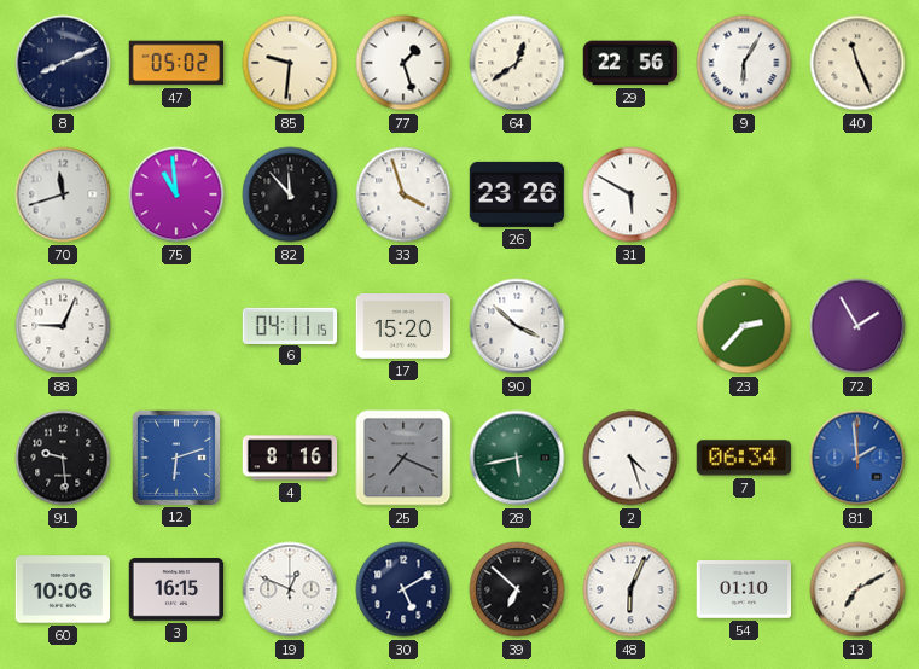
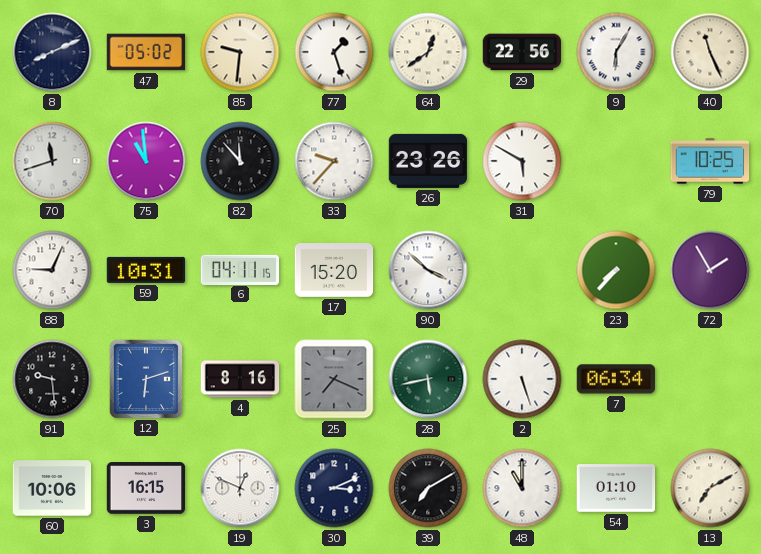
33: 3:57 -> 9:37
79: none -> 10:25
59: none -> 10:31
23: 2:37 -> 7:37
2: 4:27 -> 5:27
81: 1:59 -> none
30: 5:10 -> 3:11
39: 6:52 -> 7:10
48: 6:04 -> 11:00
